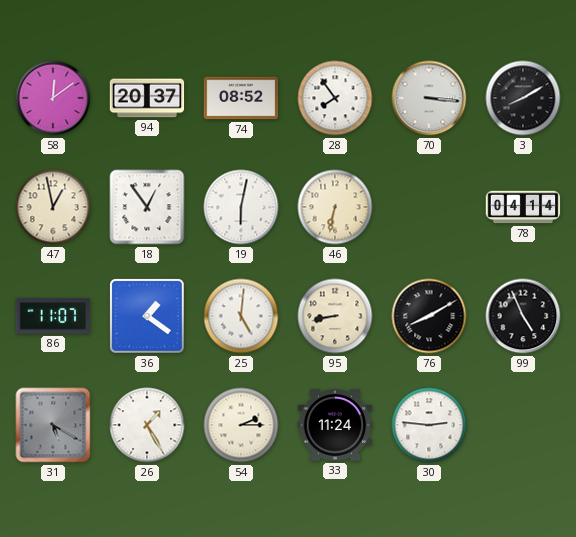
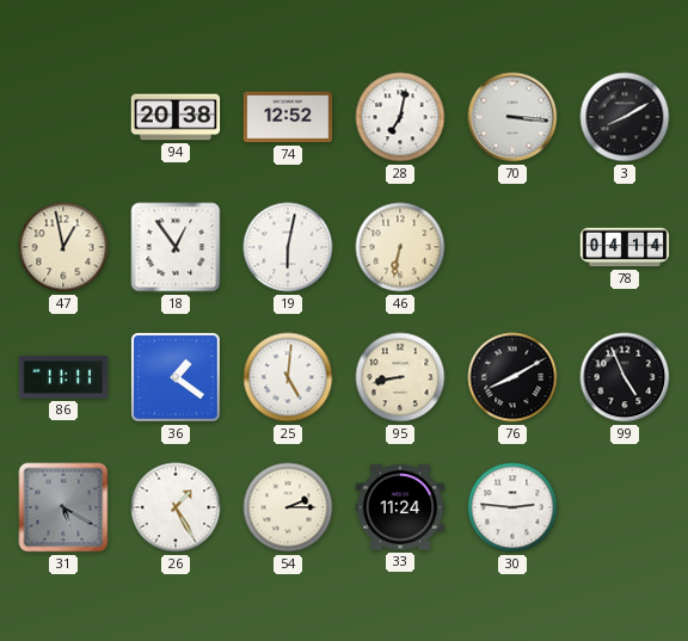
58: 12:09 -> none
94: 20:37 -> 20:38
74: 08:52 -> 12:52
28: 7:54 -> 7:02
86: 11:07 -> 11:11
